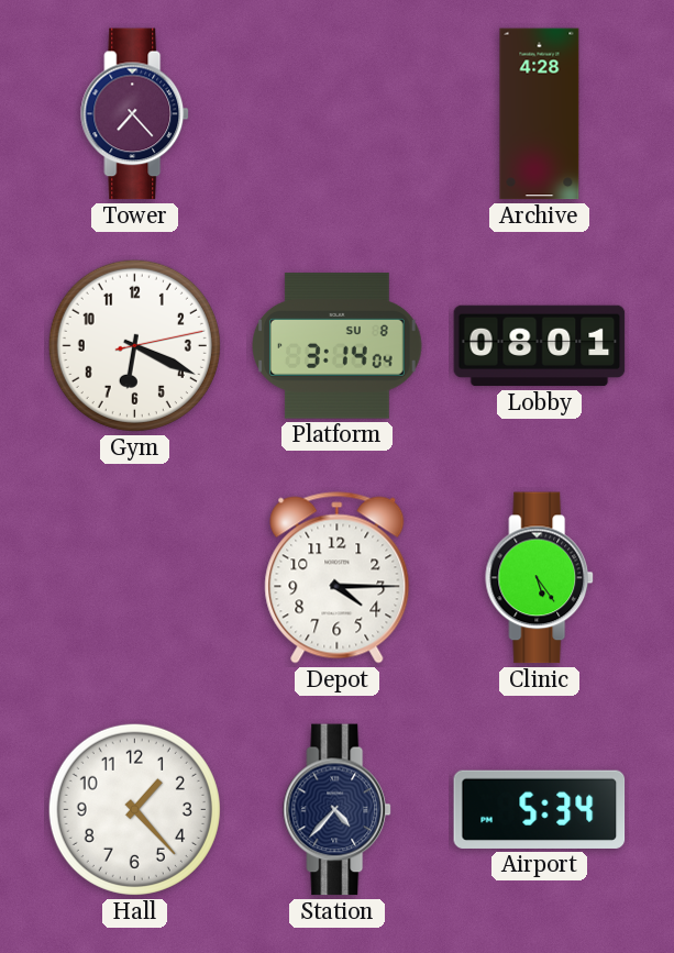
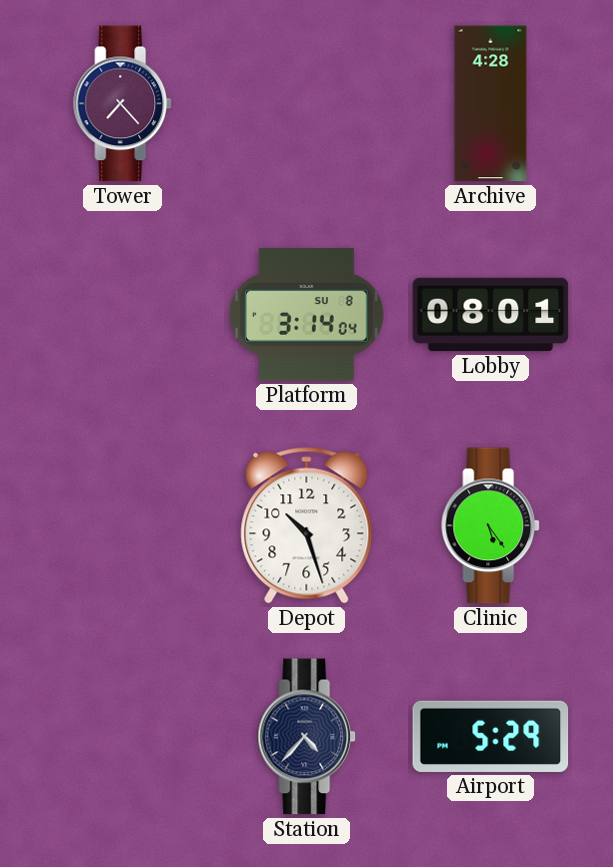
Gym: 6:19 -> none
Depot: 4:15 -> 10:27
Hall: 1:23 -> none
Airport: 5:34 -> 5:29
